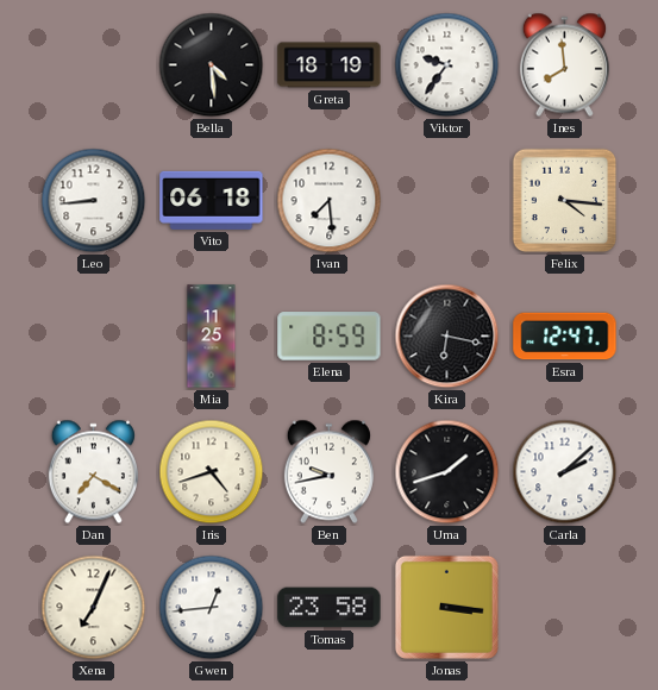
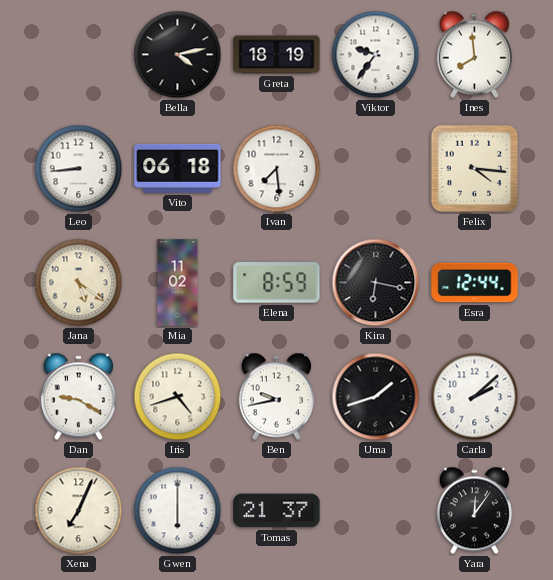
Bella: 4:29 -> 4:13
Jana: none -> 5:21
Mia: 11:25 -> 11:02
Esra: 12:47 -> 12:44
Dan: 7:20 -> 9:20
Gwen: 12:44 -> 6:00
Tomas: 23:58 -> 21:37
Jonas: 3:16 -> none
Yara: none -> 12:06
